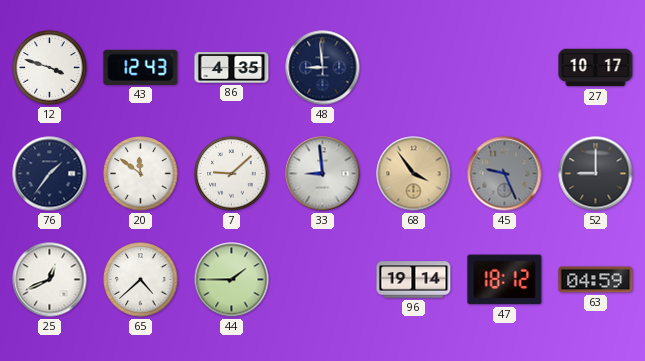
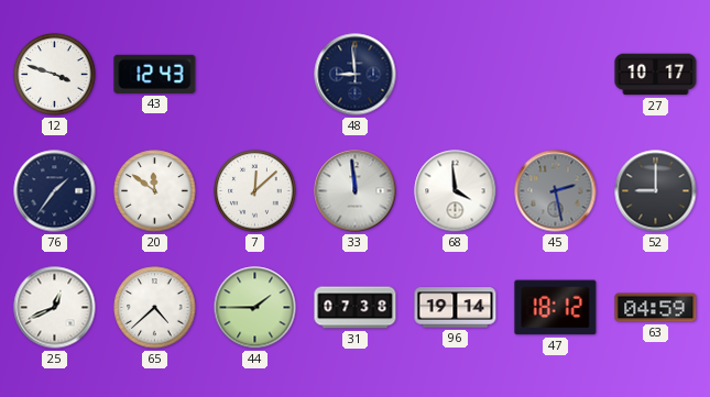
86: 4:35 -> none
7: 9:08 -> 12:08
33: 8:59 -> 11:59
68: 3:54 -> 3:59
68 dial: champagne -> white
45: 9:26 -> 2:28
31: none -> 07:38
